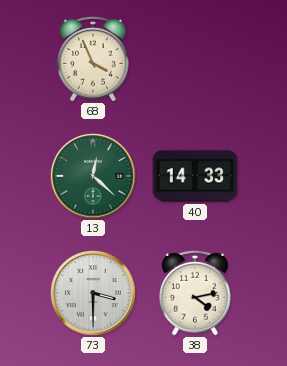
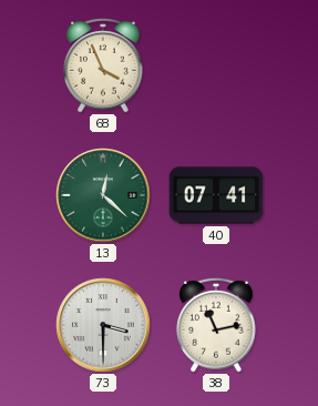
40: 14:33 -> 07:41
38: 4:13 -> 11:13
